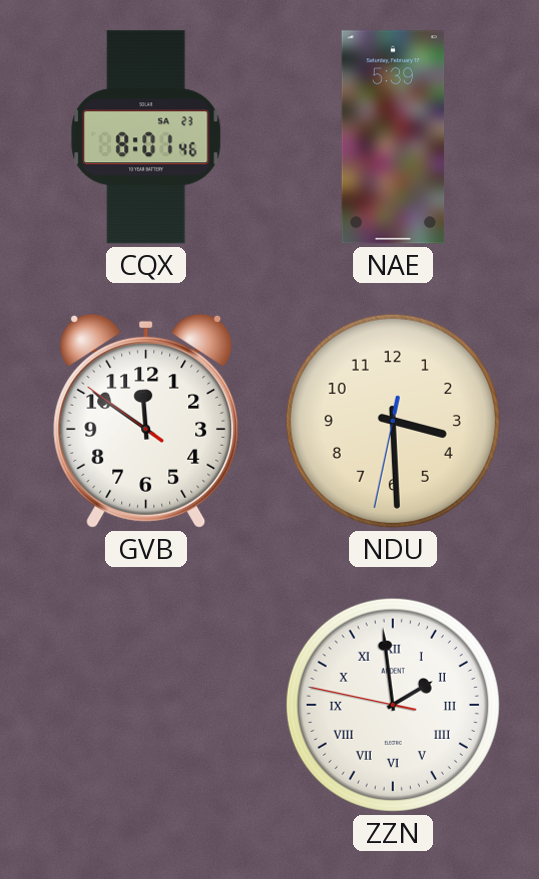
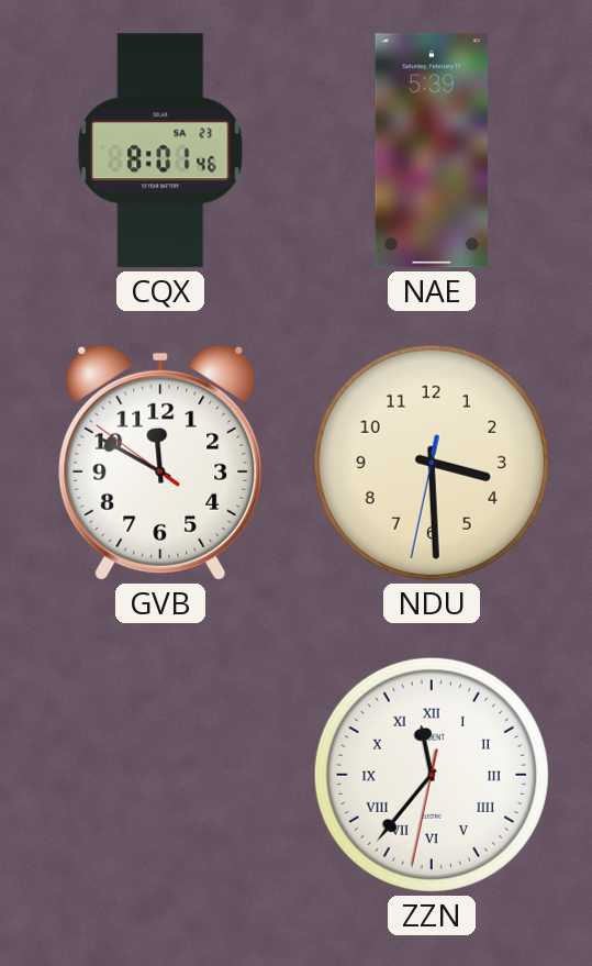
GVB: 11:50 -> 11:49
ZZN: 1:58 -> 11:36
